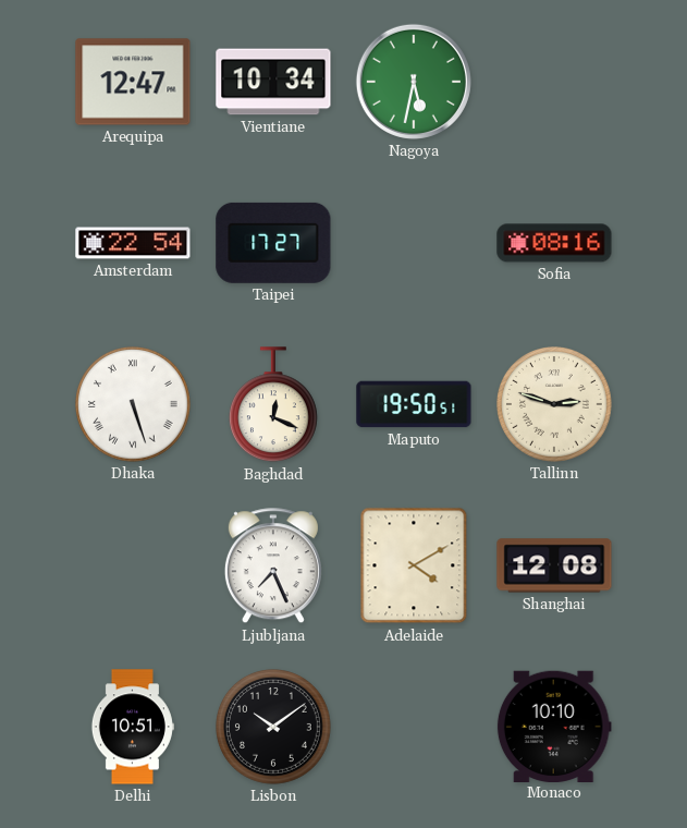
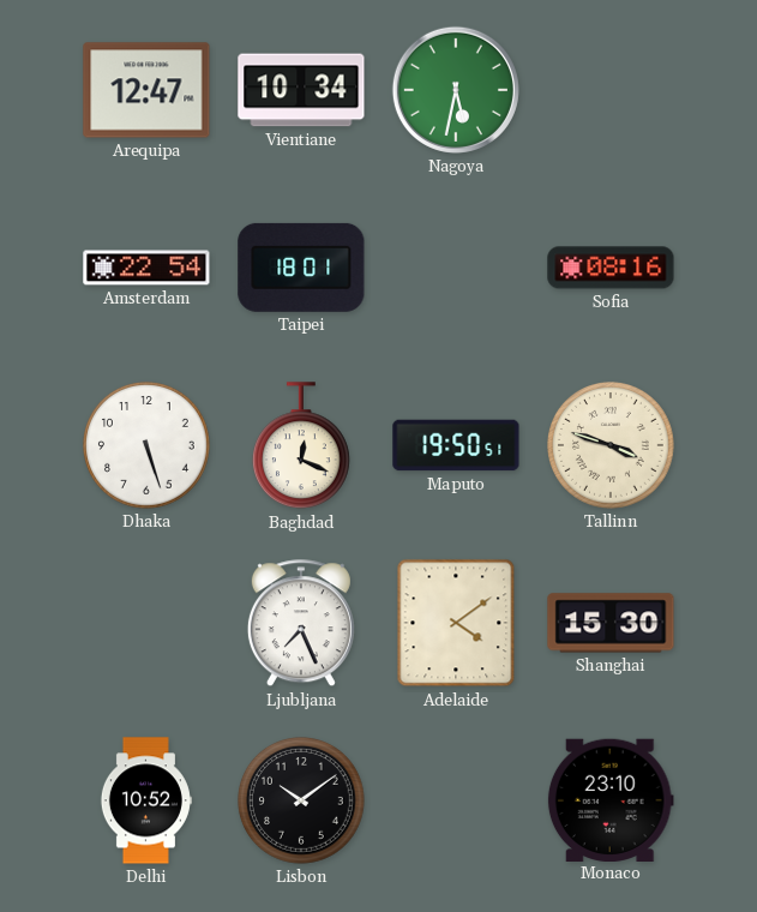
Taipei: 17:27 -> 18:01
Dhaka numerals: Roman -> Arabic
Tallinn: 2:48 -> 3:48
Adelaide: 4:10 -> 4:09
Shanghai: 12:08 -> 15:30
Delhi: 10:51 -> 10:52
Monaco: 10:10 -> 23:10
